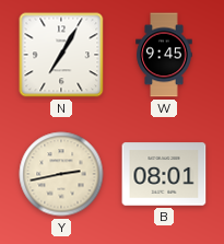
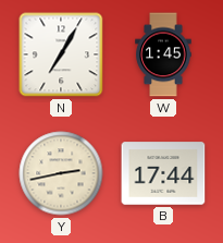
W: 9:45 -> 1:45
B: 08:01 -> 17:44
